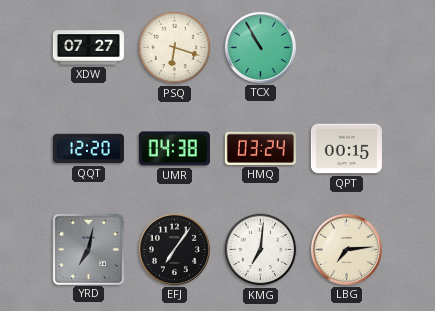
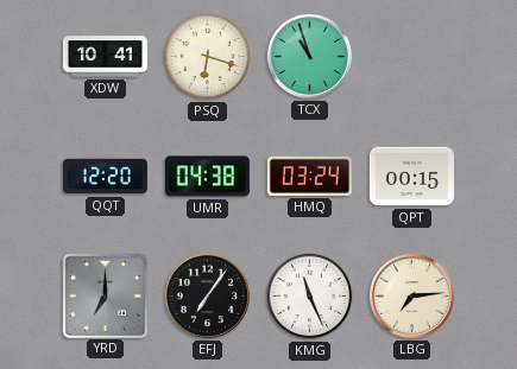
XDW: 07:27 -> 10:41
TCX: 10:55 -> 10:57
YRD: 7:02 -> 7:00
KMG: 7:01 -> 11:26
